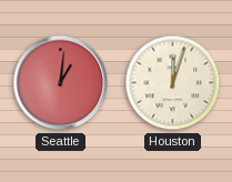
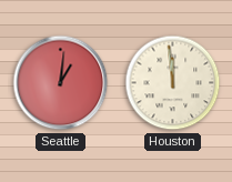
Houston: 12:03 -> 11:59
